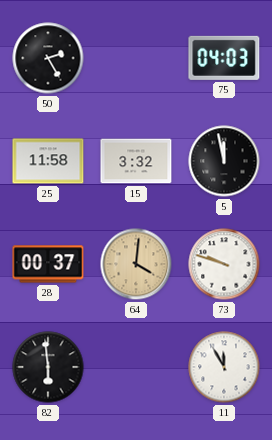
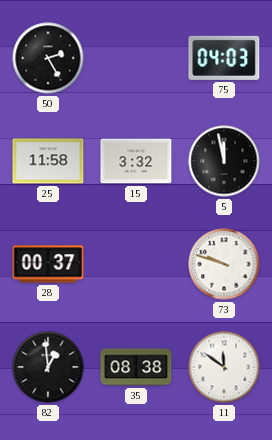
64: 4:01 -> none
82: 5:59 -> 12:59
35: none -> 08:38
11: 11:55 -> 11:51
